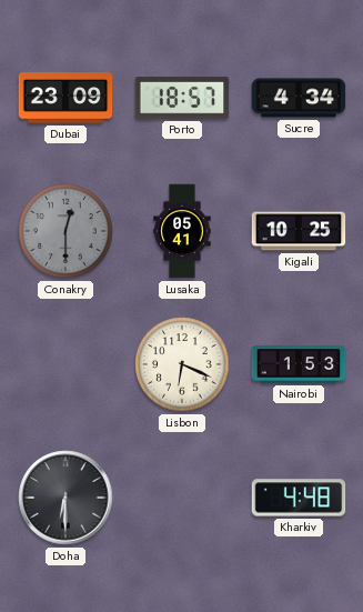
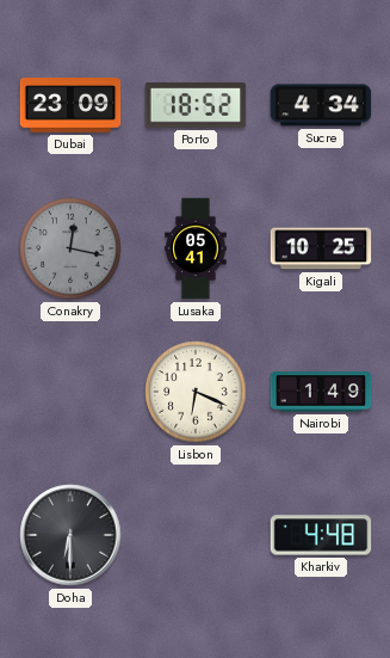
Porto: 18:57 -> 18:52
Conakry: 12:30 -> 12:17
Nairobi: 1:53 -> 1:49
